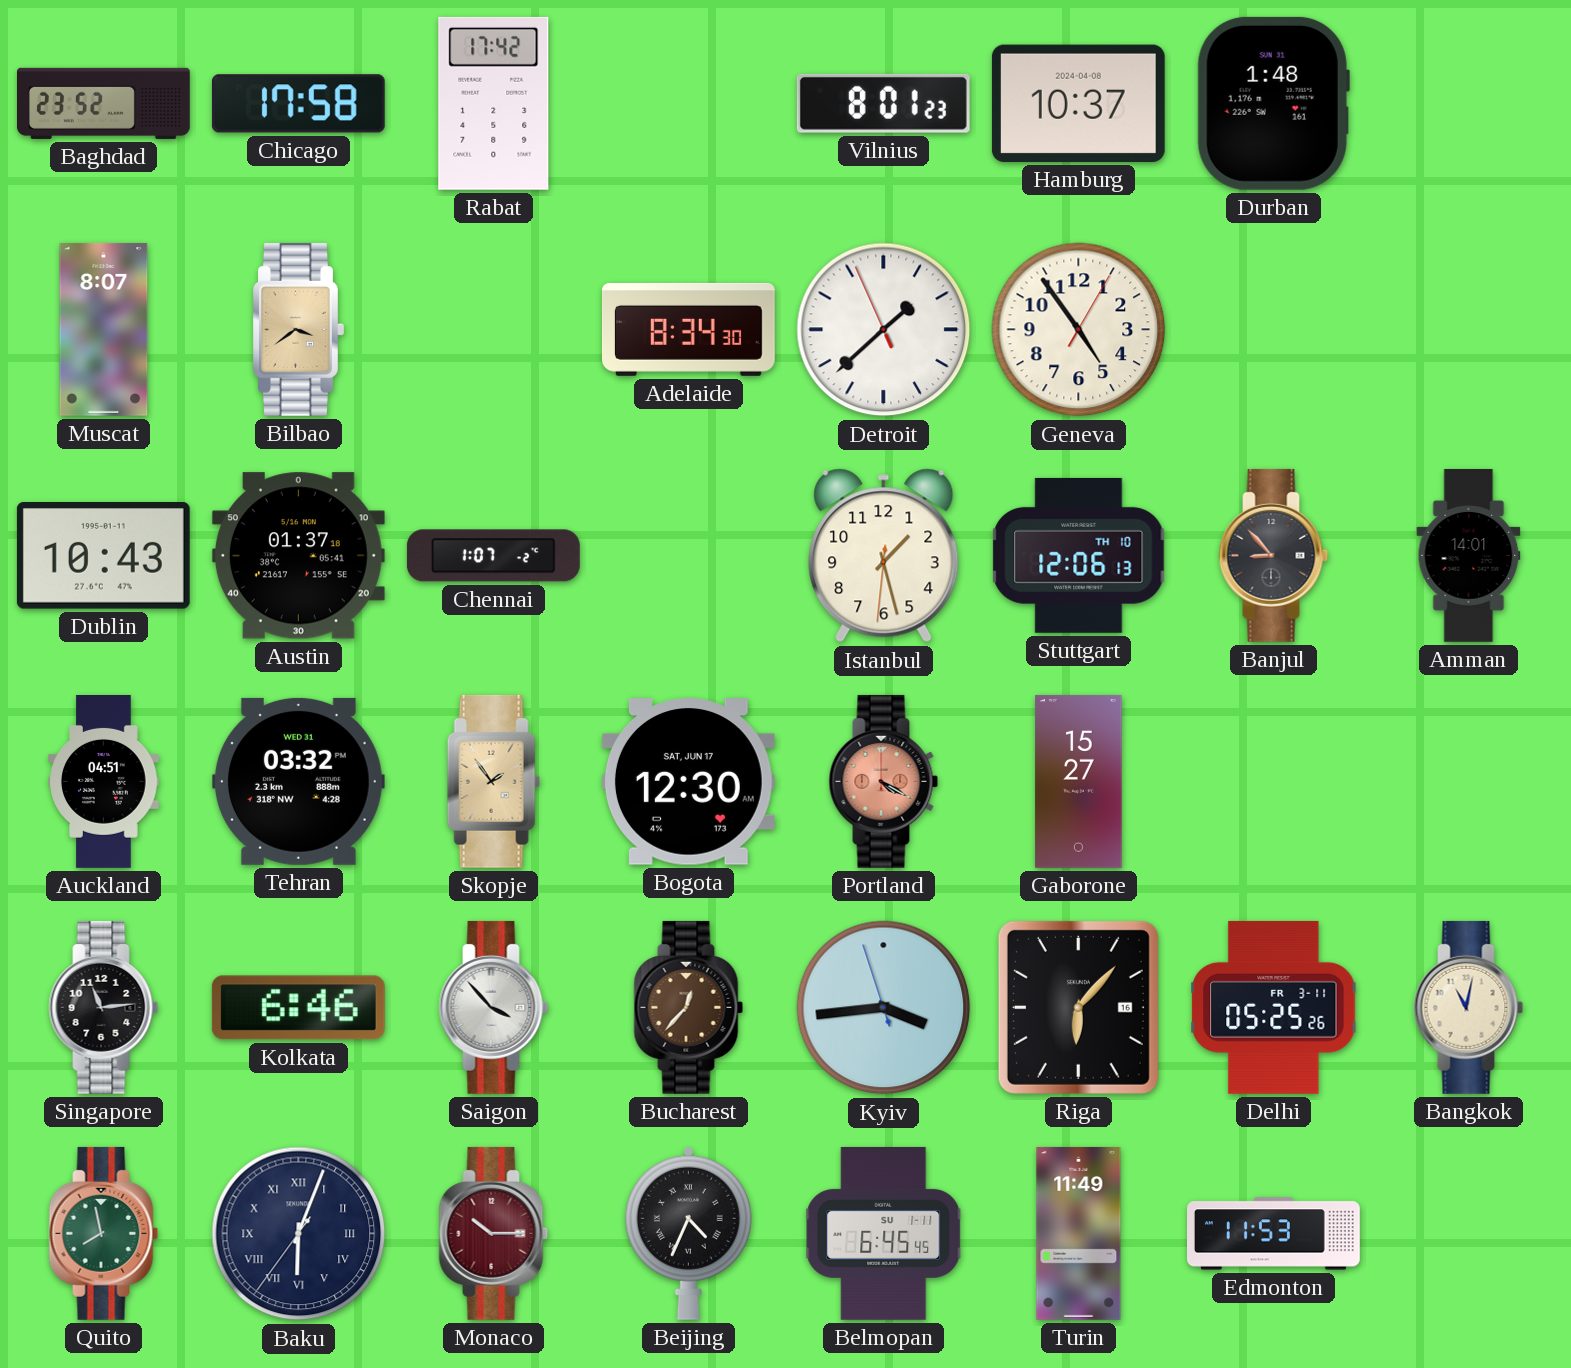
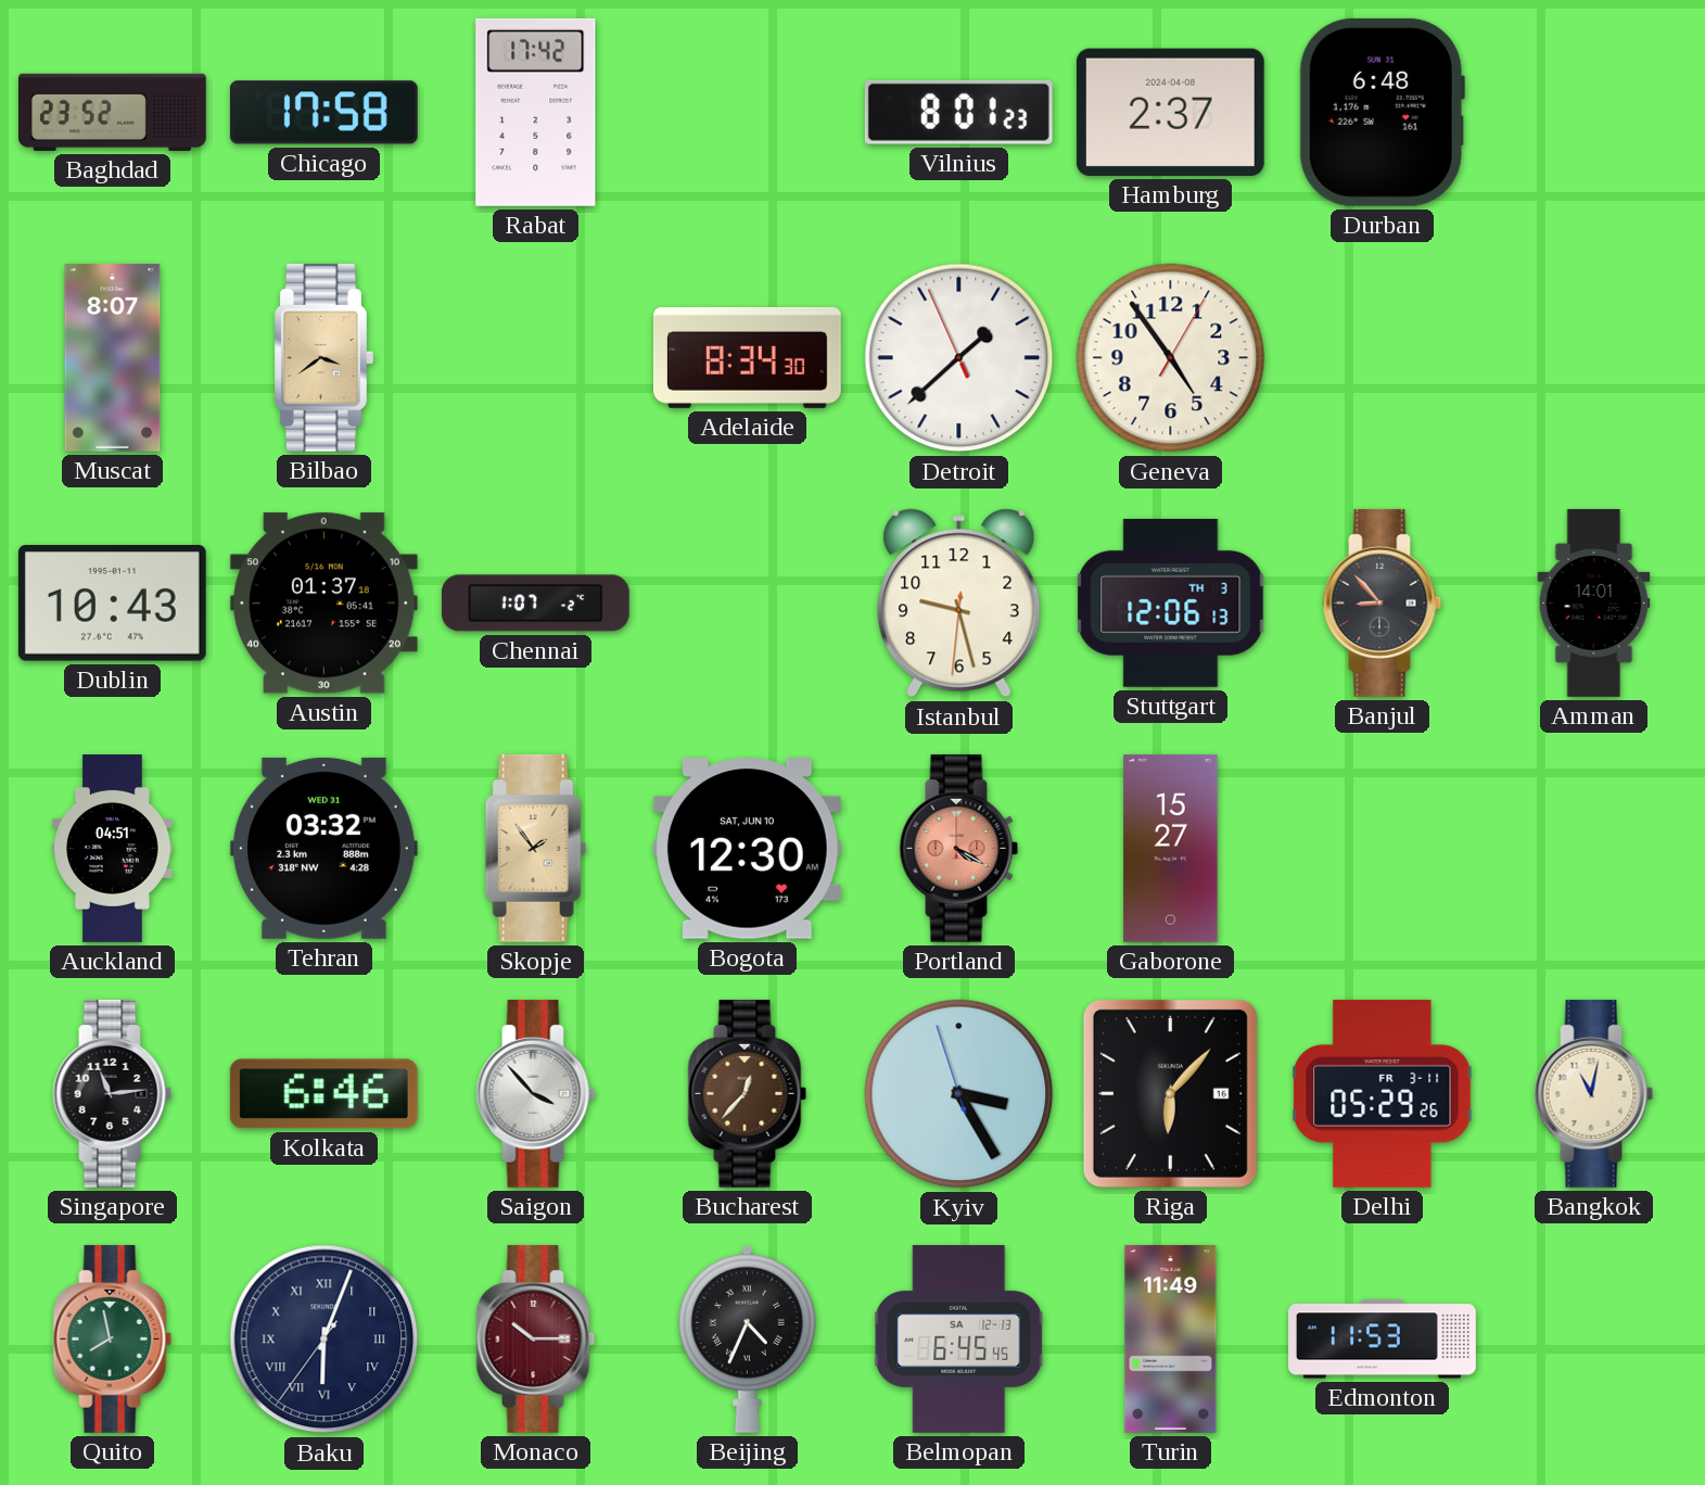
Hamburg: 10:37 -> 2:37
Durban: 1:48 -> 6:48
Istanbul: 1:27 -> 9:27
Stuttgart date: TH 10 -> TH 3
Bogota date: SAT, JUN 17 -> SAT, JUN 10
Kyiv: 3:43 -> 3:24
Delhi: 05:25 -> 05:29
Belmopan date: SU 1-11 -> SA 12-13
